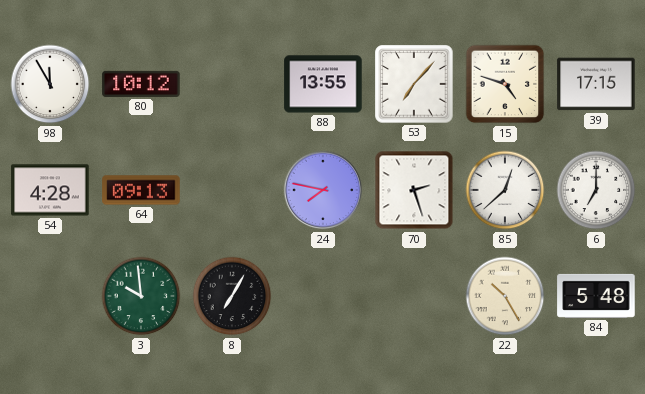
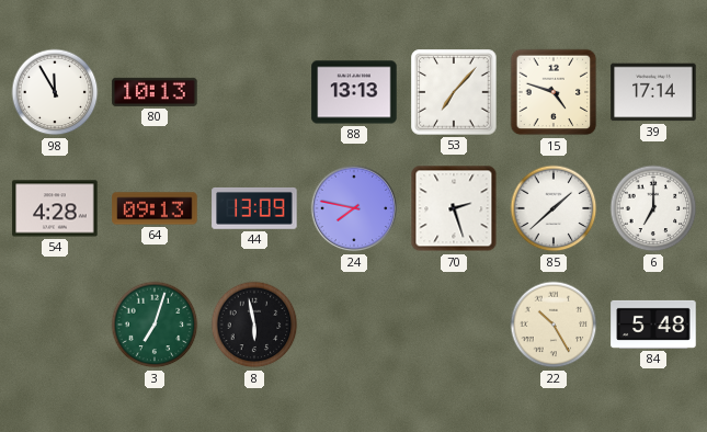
80: 10:12 -> 10:13
88: 13:55 -> 13:13
39: 17:15 -> 17:14
44: none -> 13:09
85: 12:38 -> 1:38
3: 9:59 -> 7:03
8: 7:05 -> 5:58
